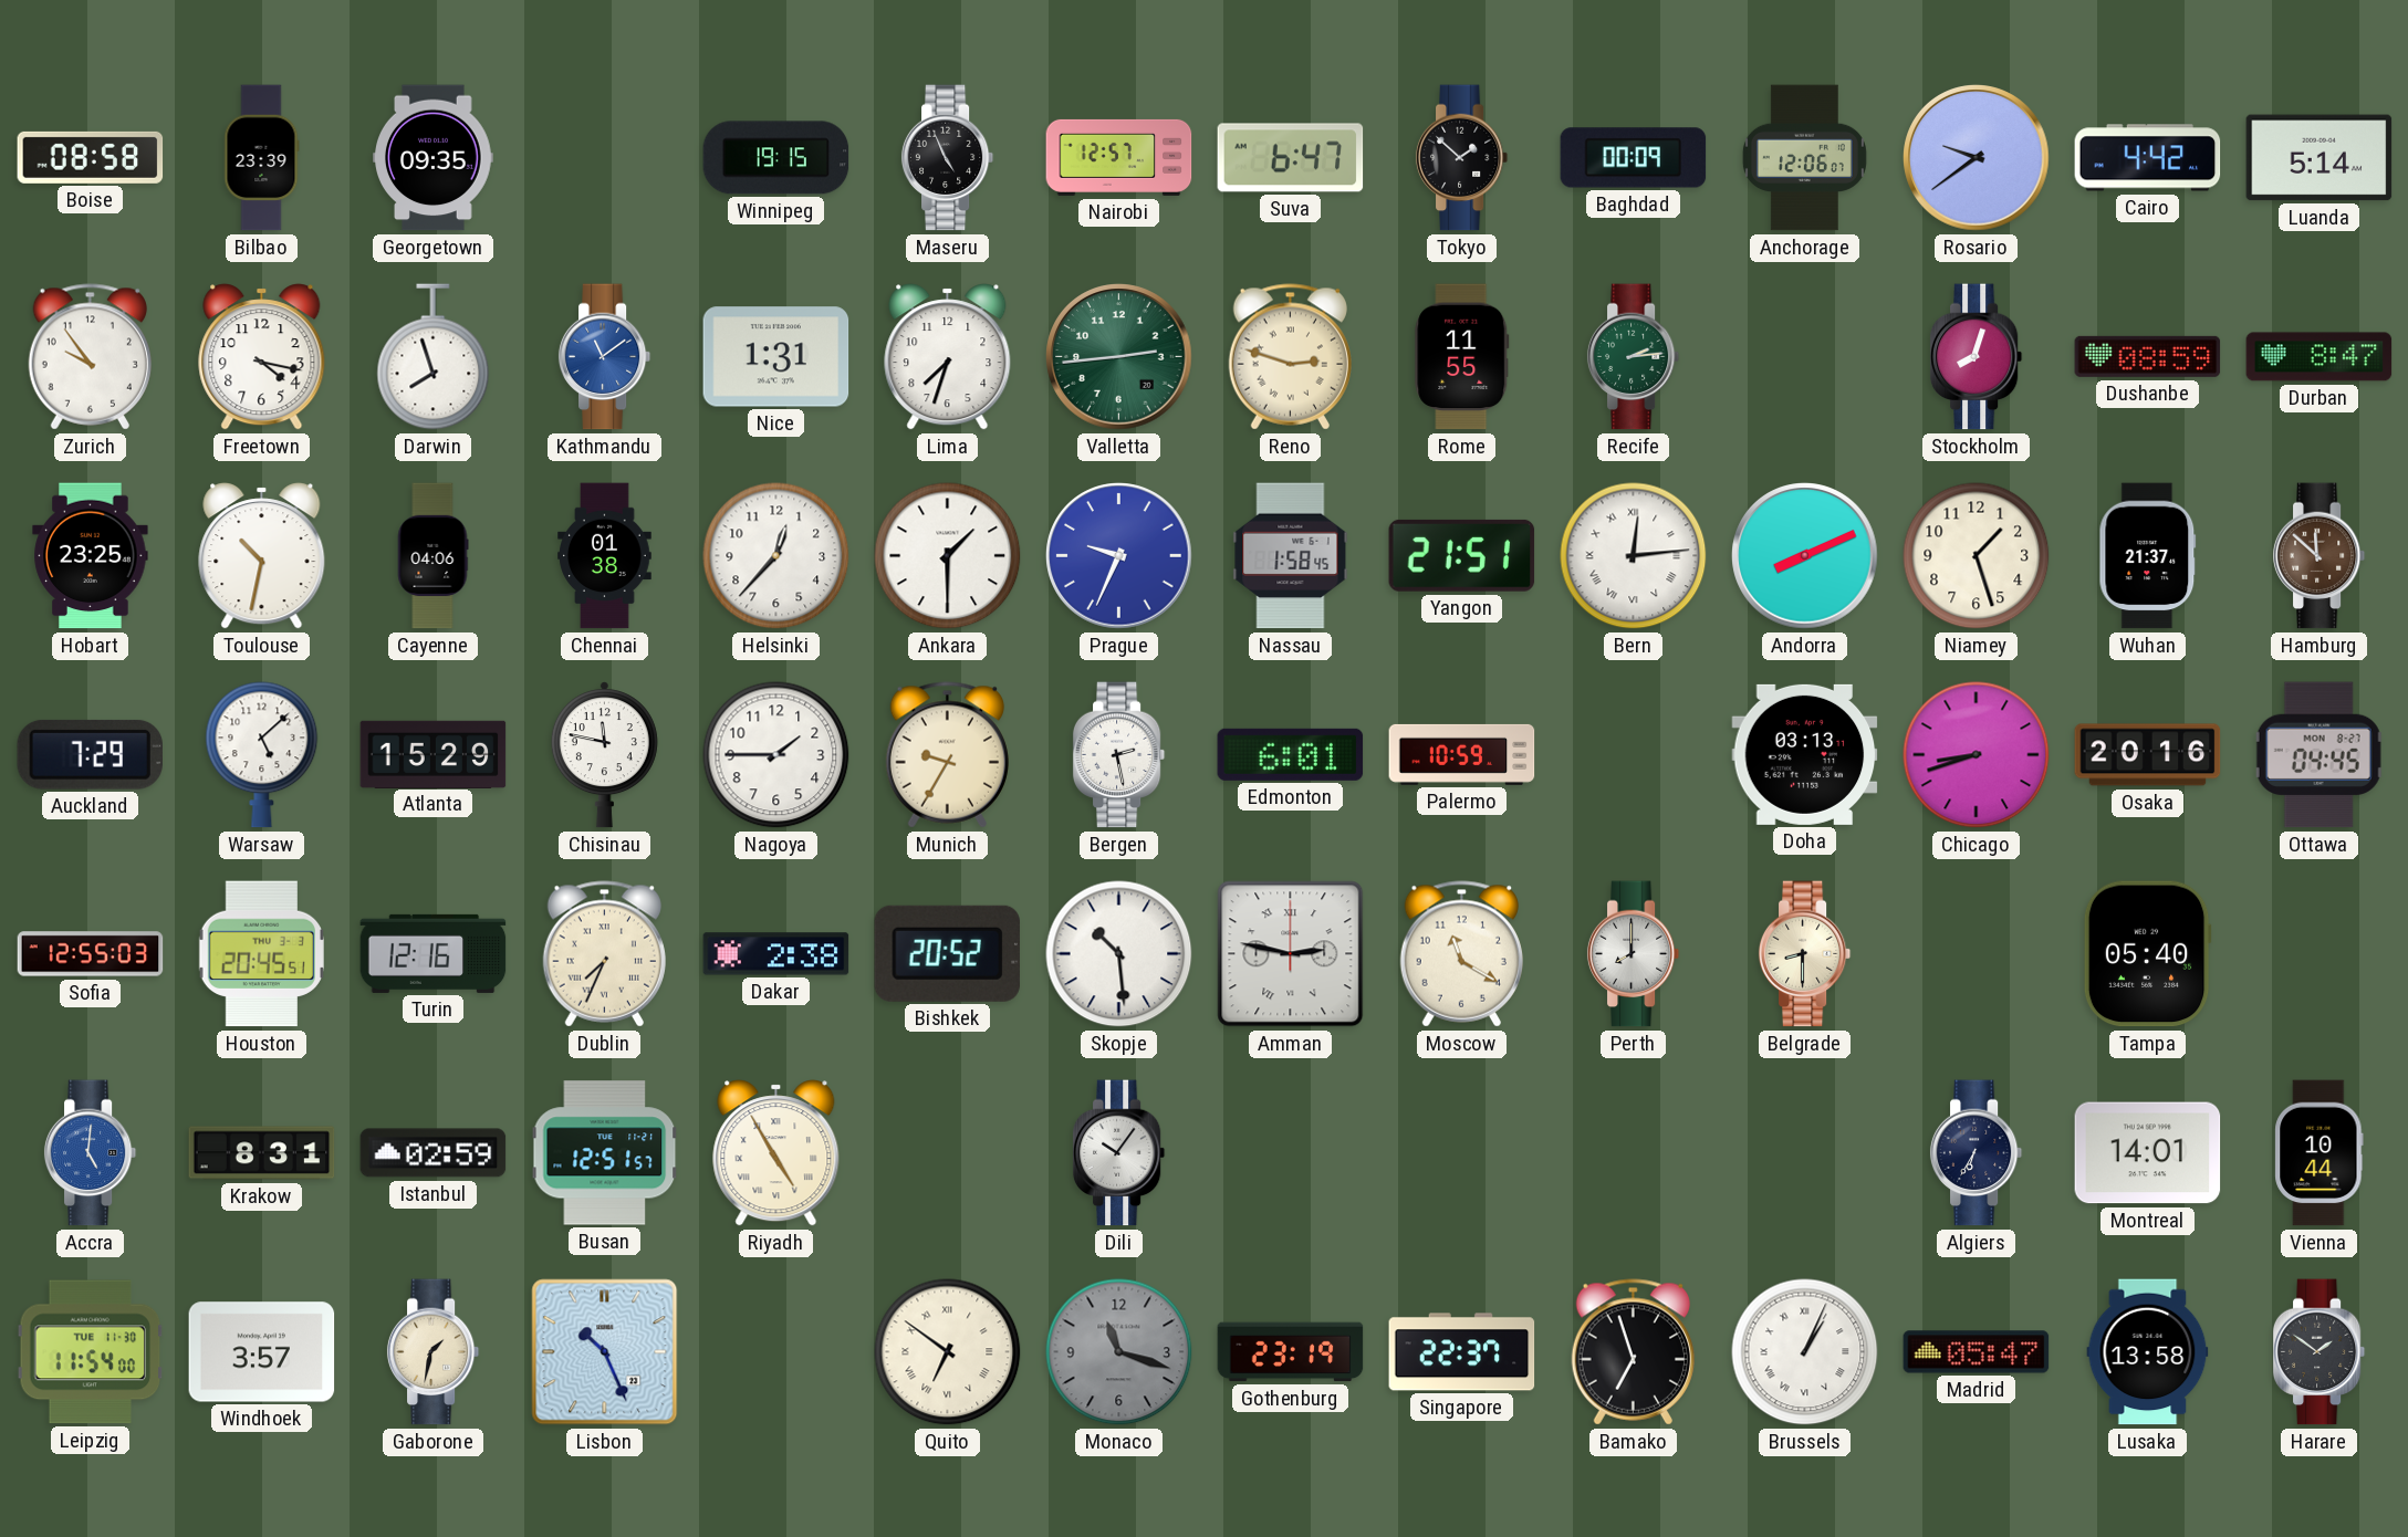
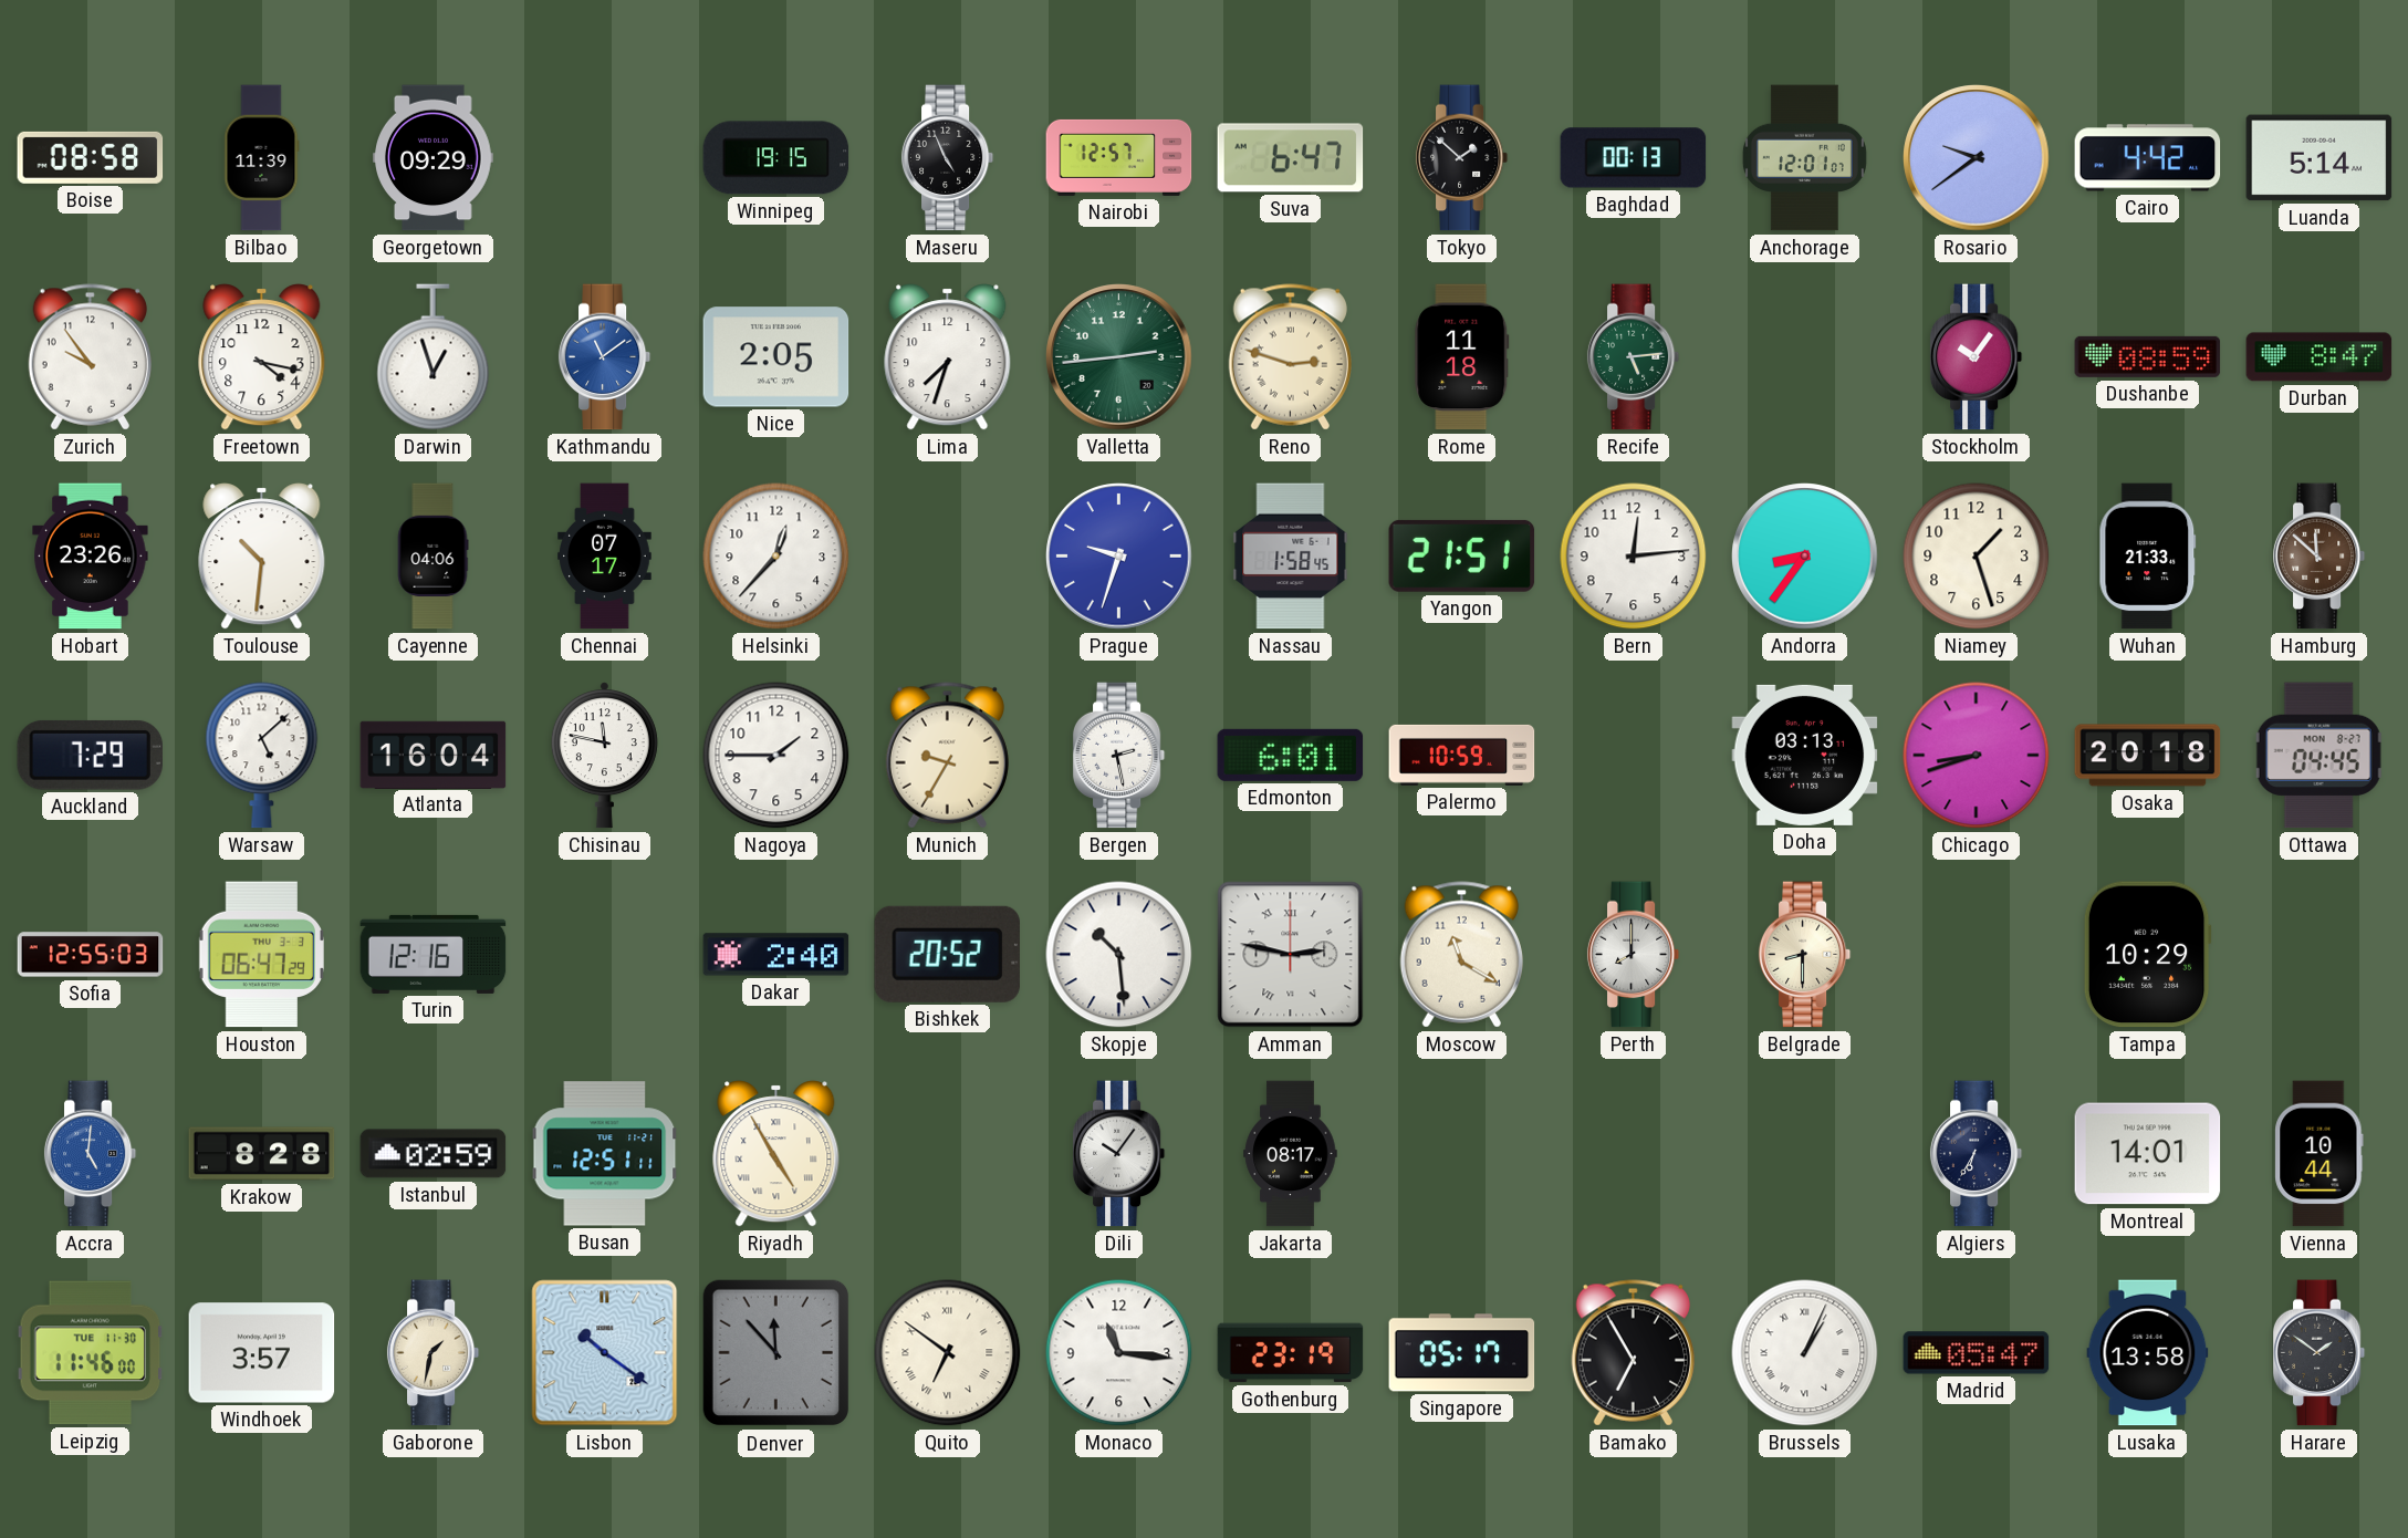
Bilbao: 23:39 -> 11:39
Georgetown: 09:35 -> 09:29
Baghdad: 00:09 -> 00:13
Anchorage: 12:06 -> 12:01
Darwin: 7:57 -> 12:57
Nice: 1:31 -> 2:05
Rome: 11:55 -> 11:18
Recife: 2:14 -> 5:14
Stockholm: 8:03 -> 10:06
Hobart: 23:25 -> 23:26
Toulouse: 10:32 -> 10:31
Chennai: 01:38 -> 07:17
Ankara: 1:30 -> none
Prague: 9:34 -> 9:33
Bern numerals: Roman -> Arabic
Andorra: 8:11 -> 8:36
Wuhan: 21:37 -> 21:33
Atlanta: 15:29 -> 16:04
Osaka: 20:16 -> 20:18
Houston: 20:45 -> 06:47
Dublin: 7:34 -> none
Dakar: 2:38 -> 2:40
Tampa: 05:40 -> 10:29
Krakow: 8:31 -> 8:28
Busan: 12:51:57 -> 12:51:11
Jakarta: none -> 08:17
Leipzig: 11:54 -> 11:46
Lisbon: 10:26 -> 10:21
Denver: none -> 11:53
Monaco: 11:18 -> 11:16
Monaco dial: grey -> white
Singapore: 22:37 -> 05:17
Bamako: 6:57 -> 6:55
